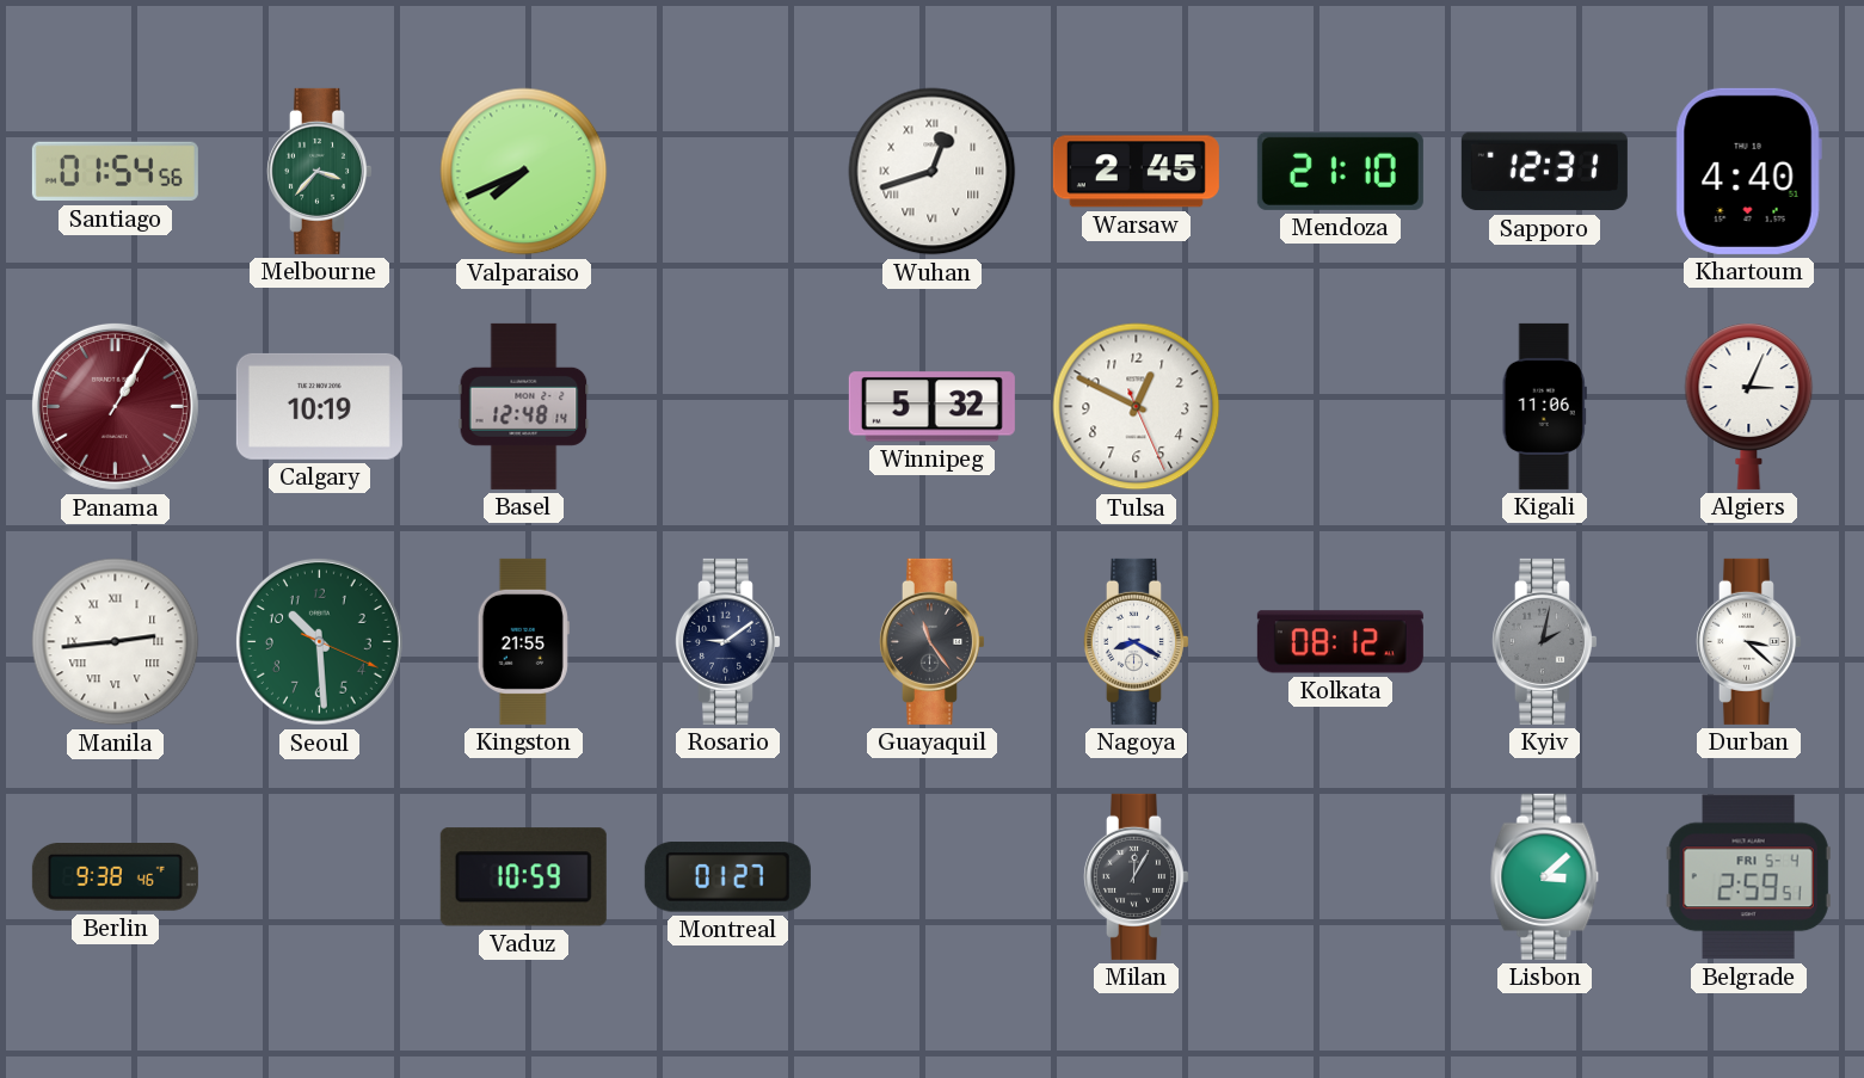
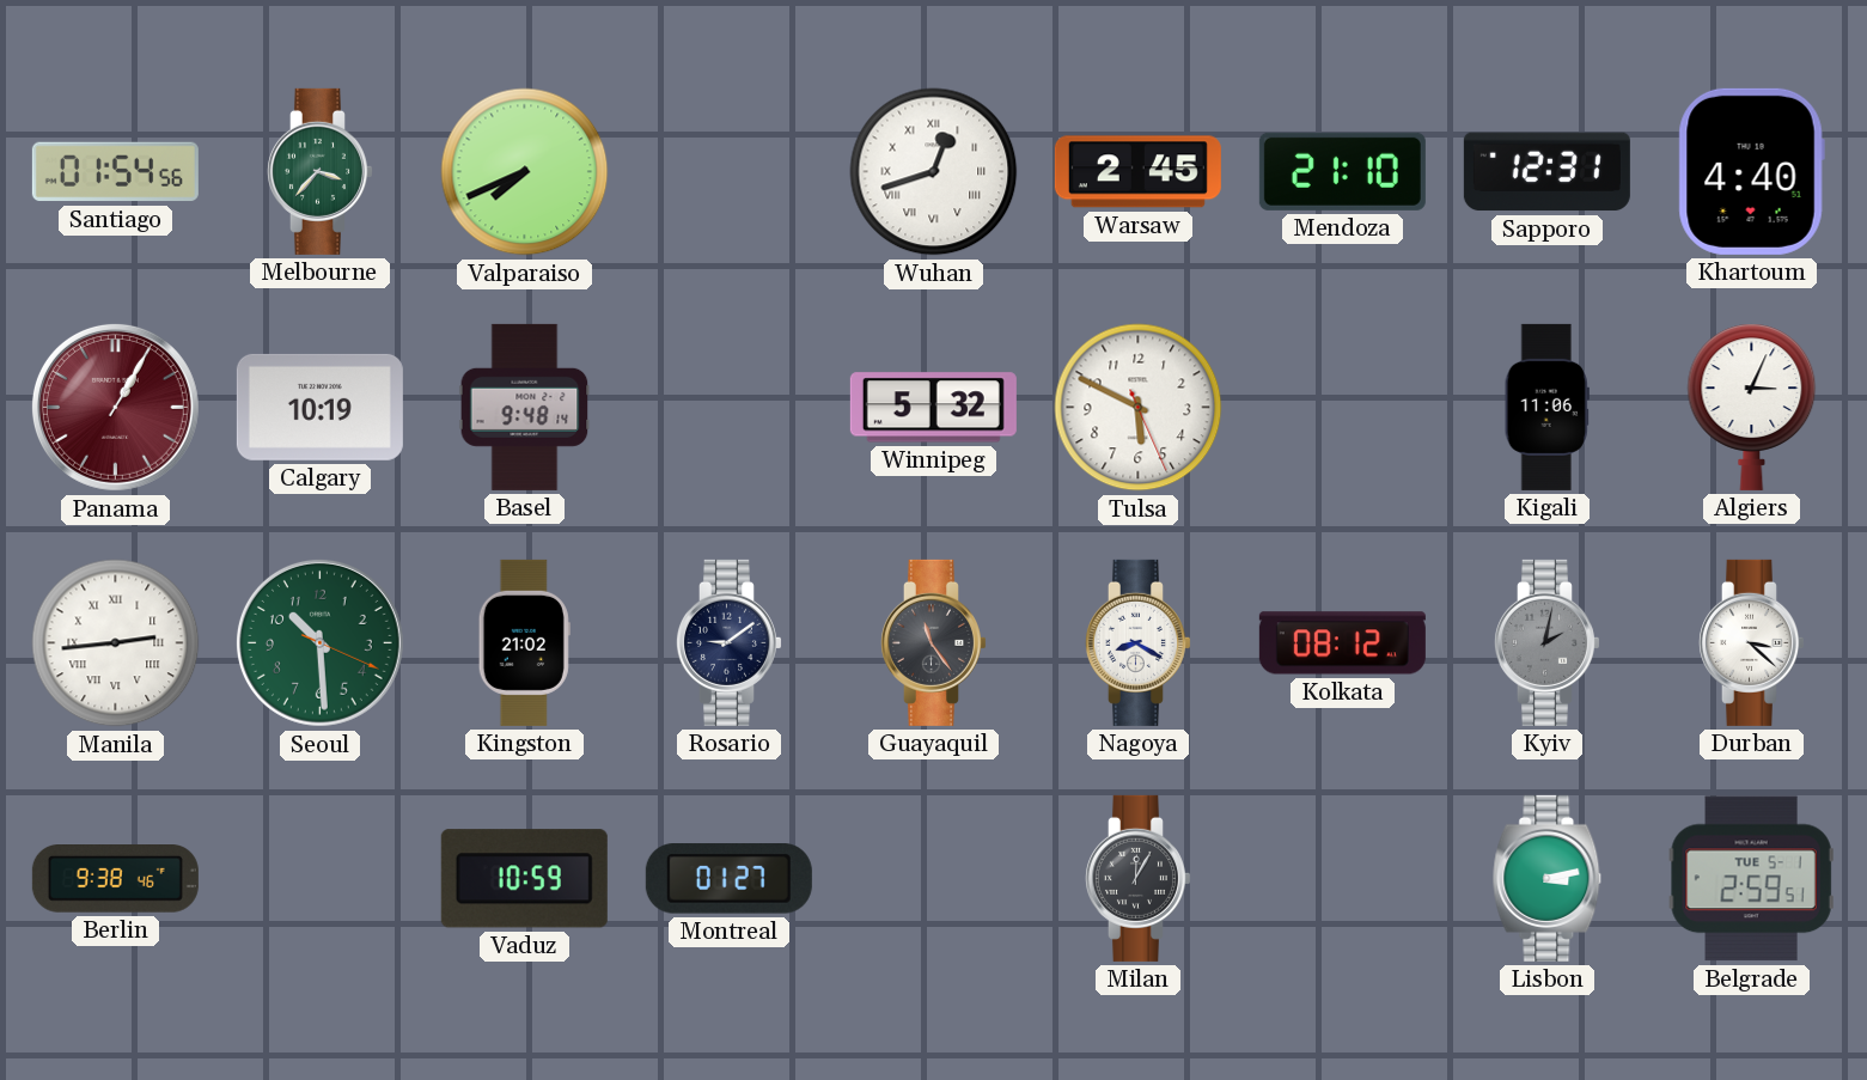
Basel: 12:48 -> 9:48
Tulsa: 12:49 -> 5:49
Kingston: 21:55 -> 21:02
Lisbon: 3:08 -> 3:13
Belgrade date: FRI 5-4 -> TUE 5-1
